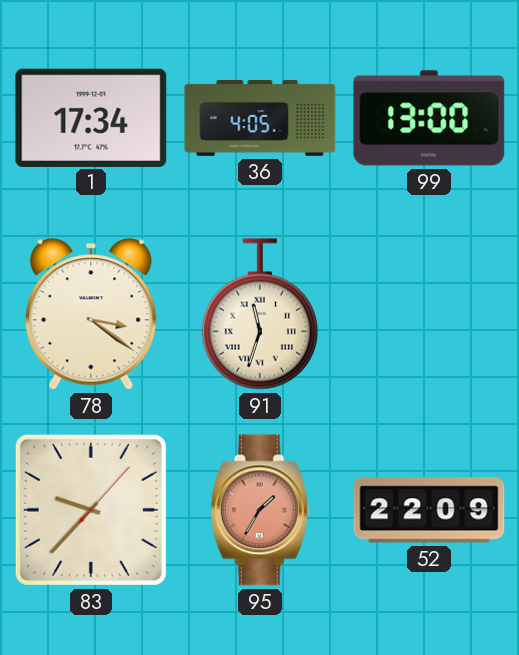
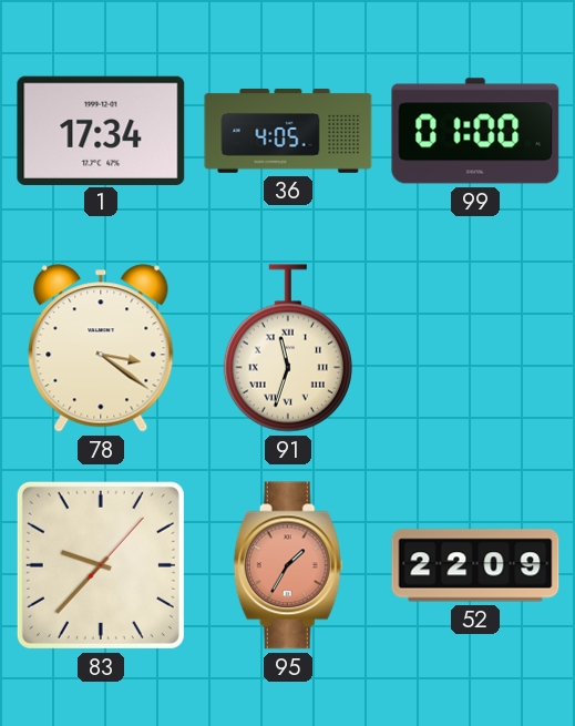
99: 13:00 -> 01:00
